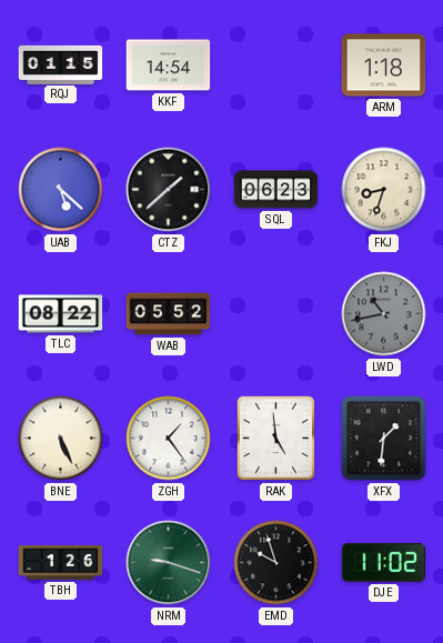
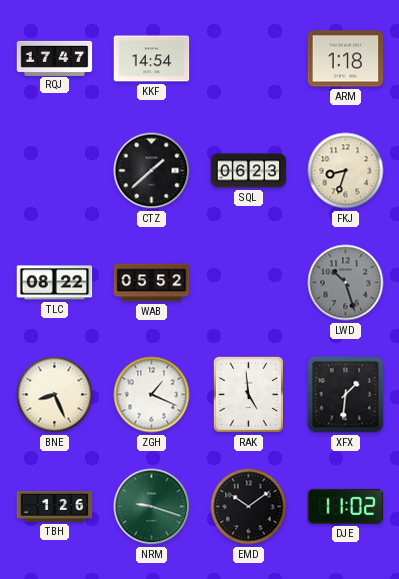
RQJ: 01:15 -> 17:47
UAB: 5:22 -> none
LWD: 10:43 -> 10:27
BNE: 5:26 -> 8:26
ZGH: 1:24 -> 1:19
EMD: 9:57 -> 10:09
